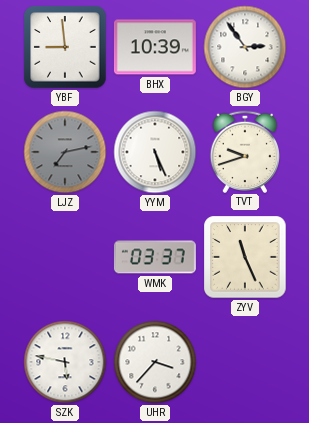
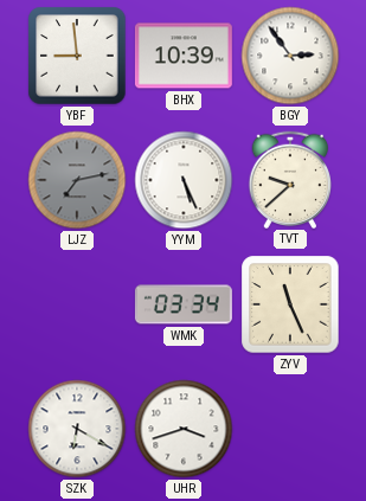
TVT: 9:42 -> 9:38
WMK: 03:37 -> 03:34
SZK: 5:47 -> 6:20
UHR: 3:37 -> 3:42
